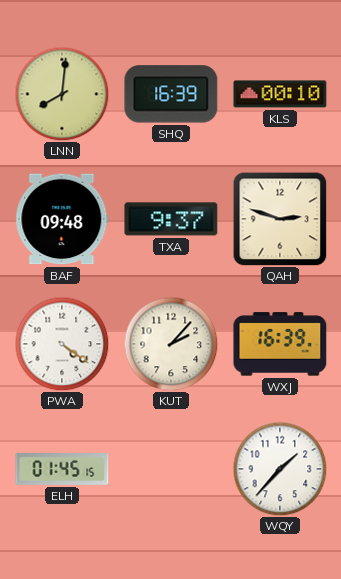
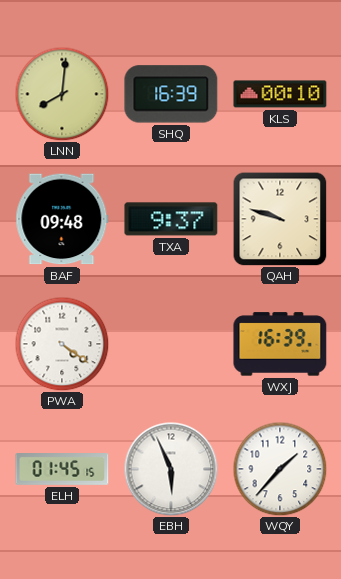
QAH: 2:48 -> 9:48
KUT: 2:07 -> none
EBH: none -> 5:56
